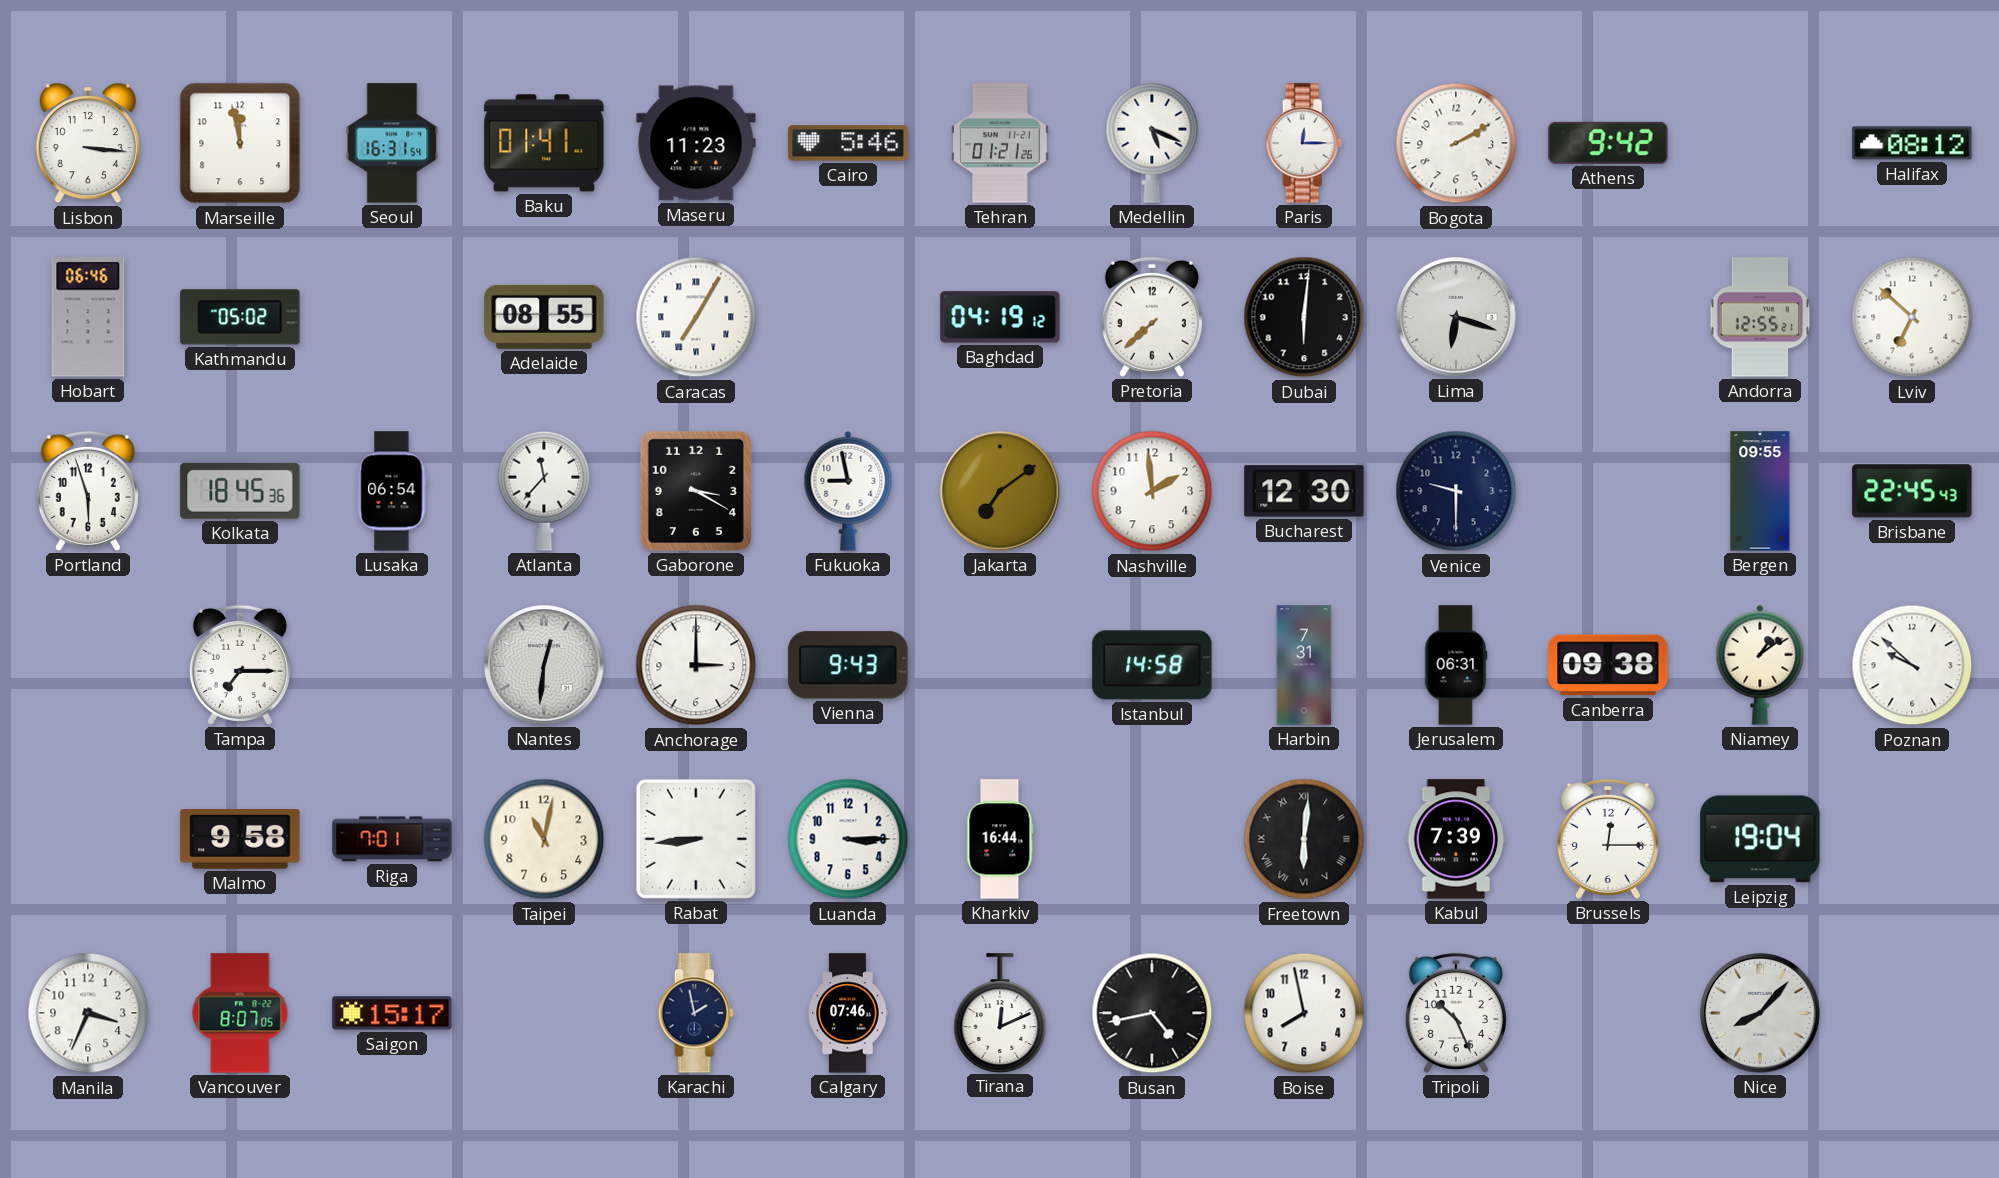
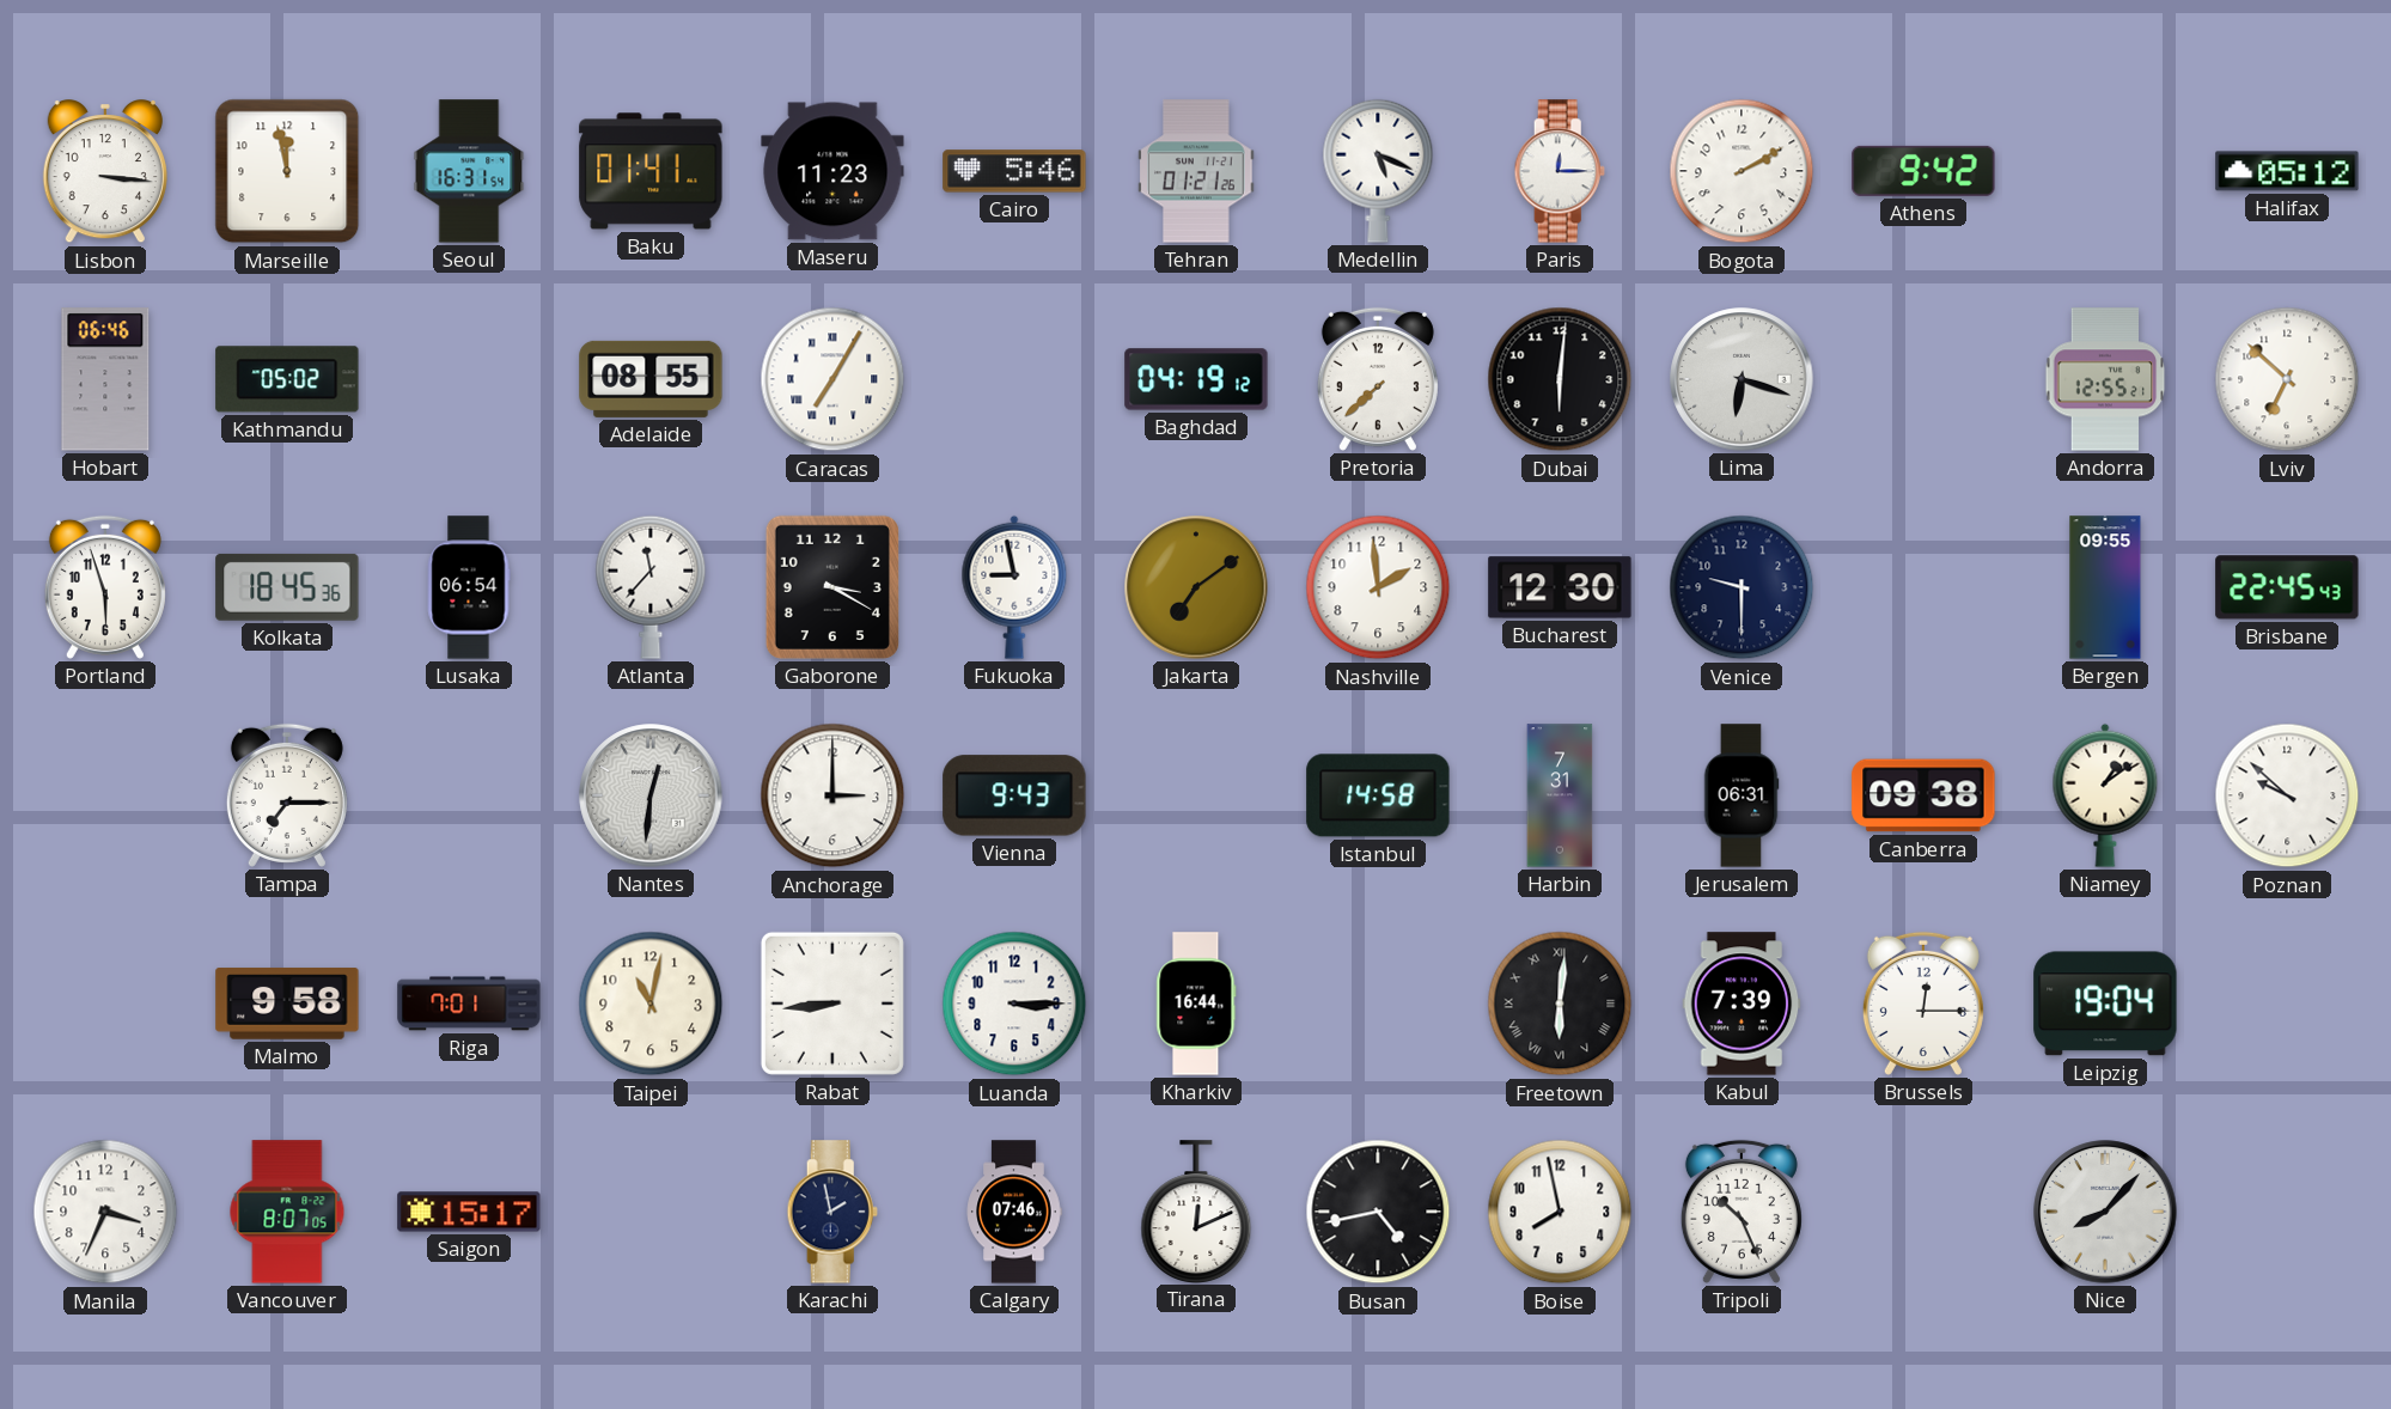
Halifax: 08:12 -> 05:12
